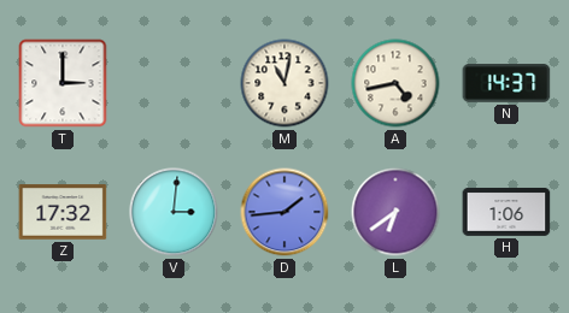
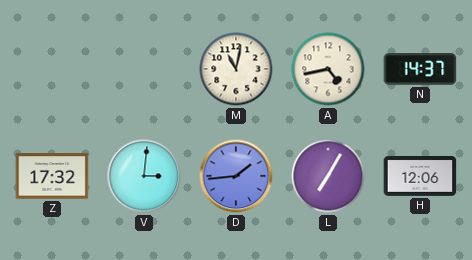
T: 3:00 -> none
L: 6:39 -> 7:05
H: 1:06 -> 12:06
